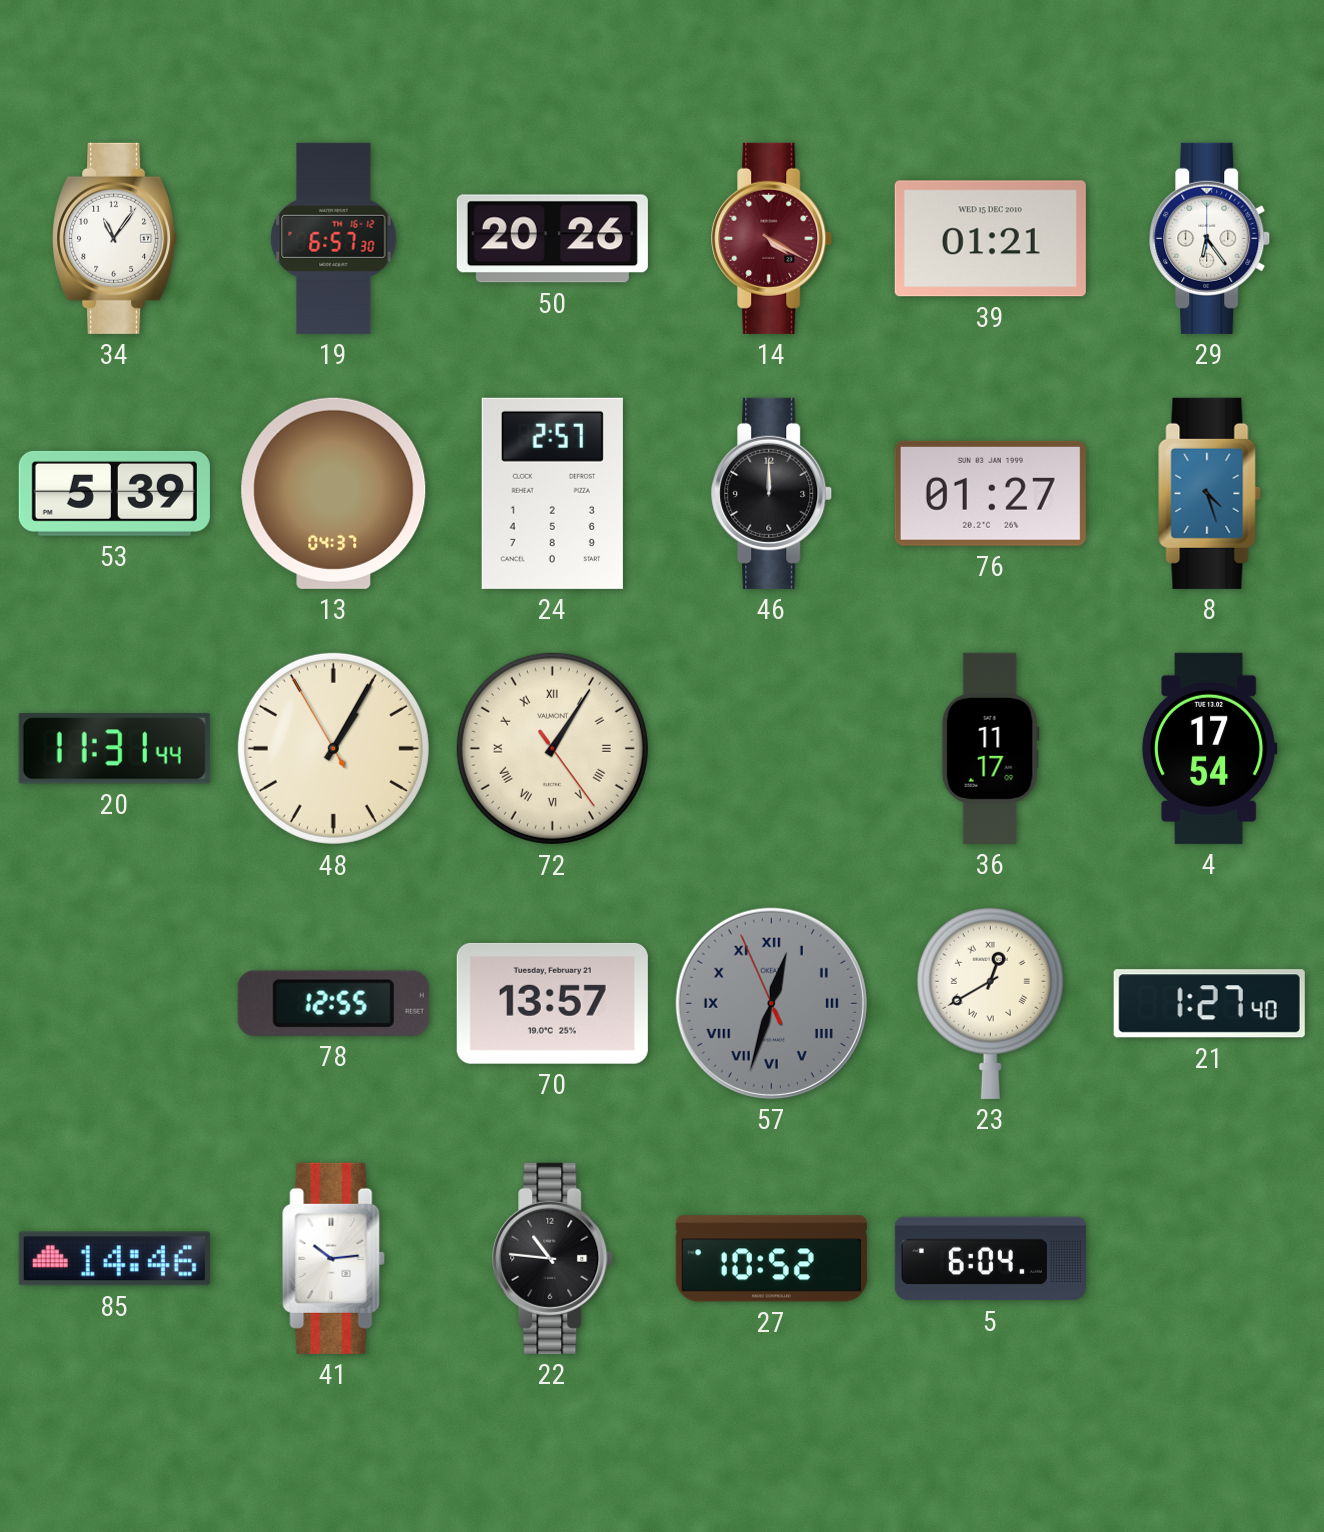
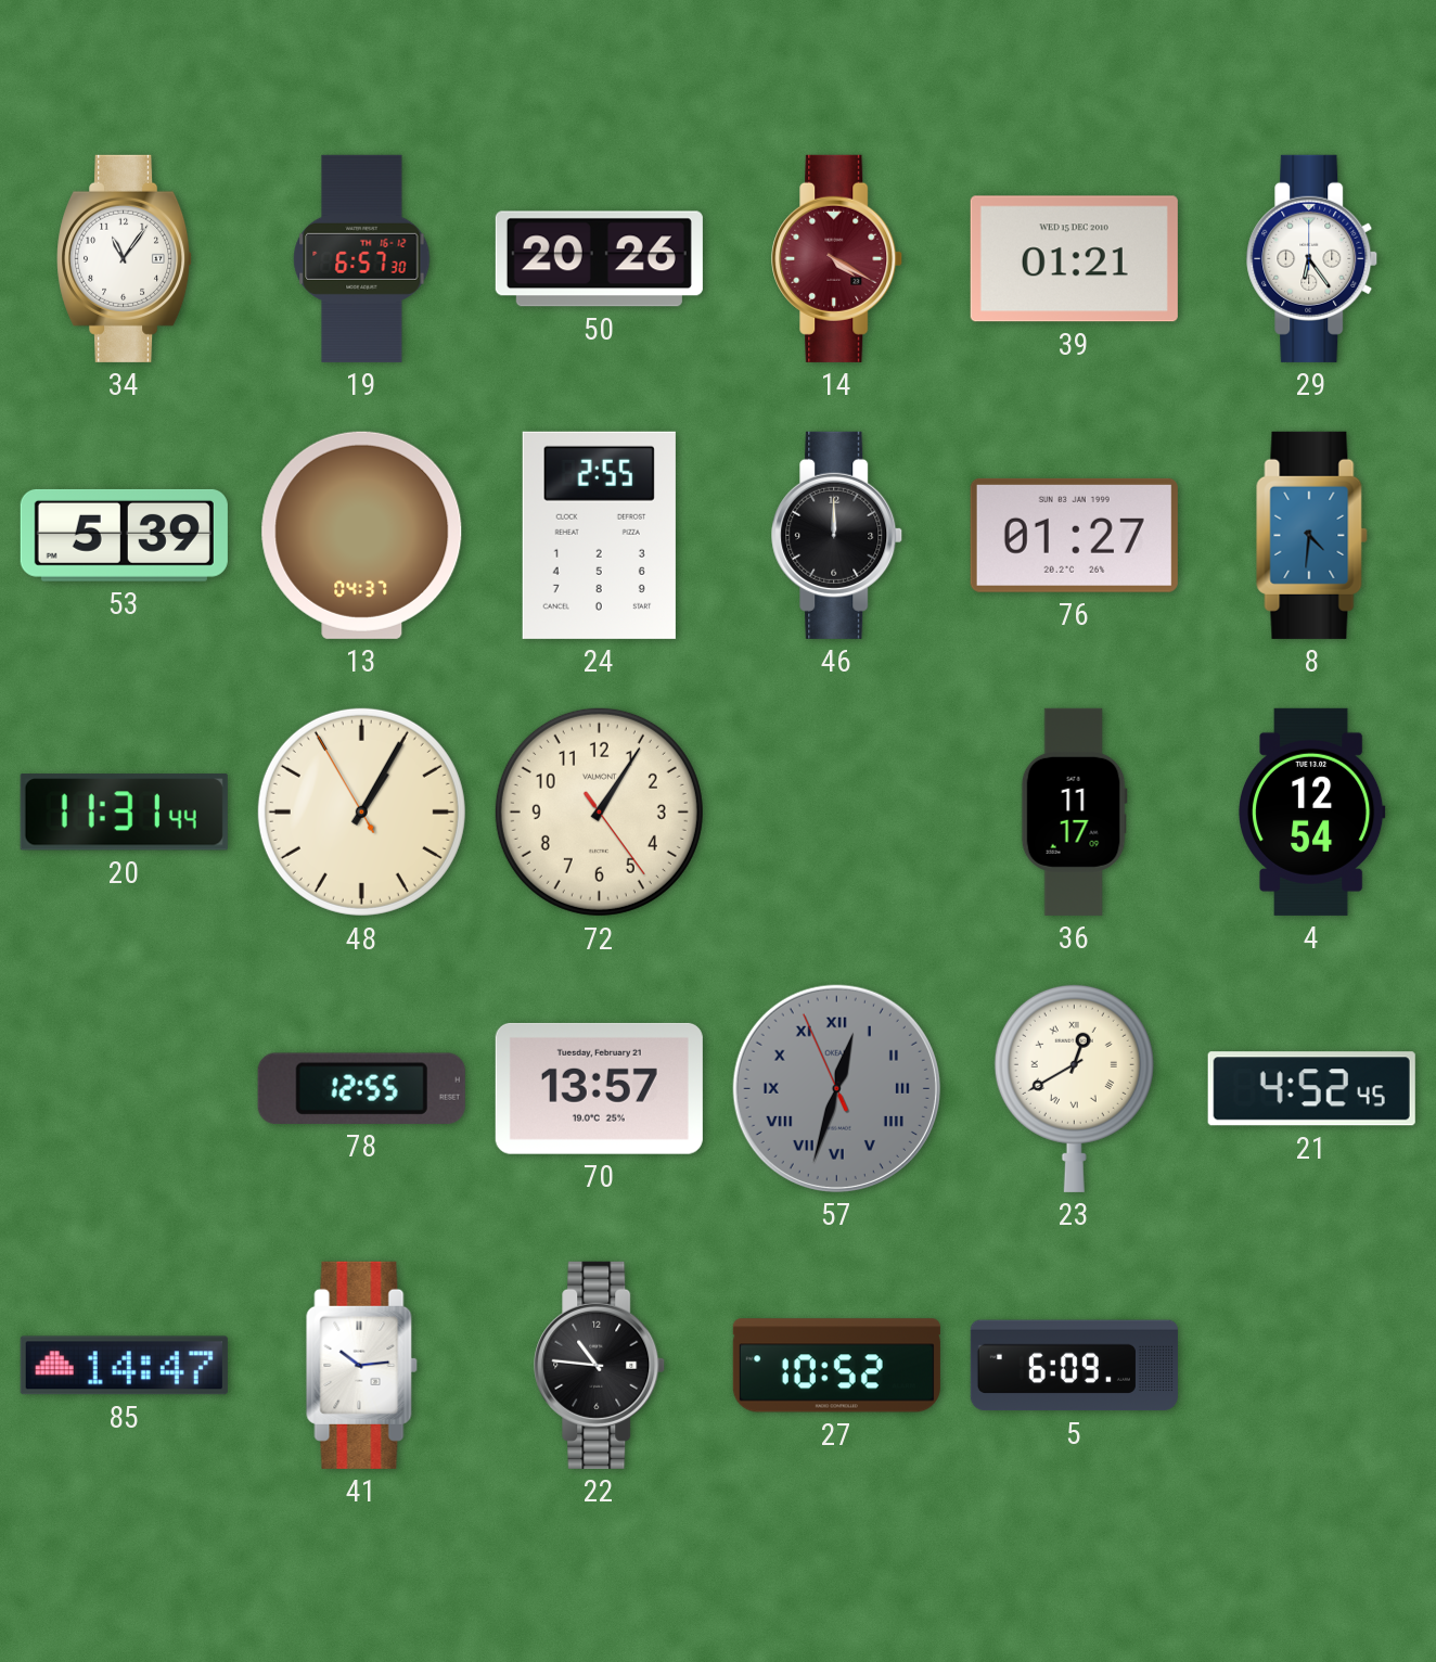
24: 2:57 -> 2:55
8: 4:27 -> 4:31
72 numerals: Roman -> Arabic
4: 17:54 -> 12:54
21: 1:27 -> 4:52
85: 14:46 -> 14:47
5: 6:04 -> 6:09
